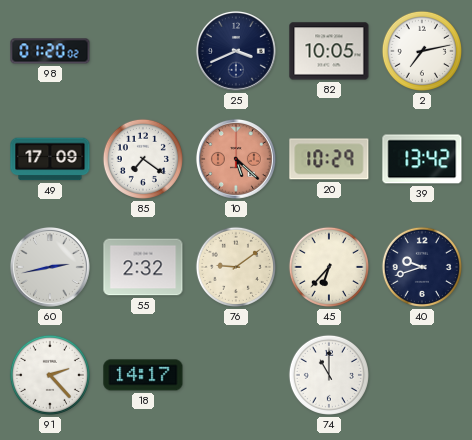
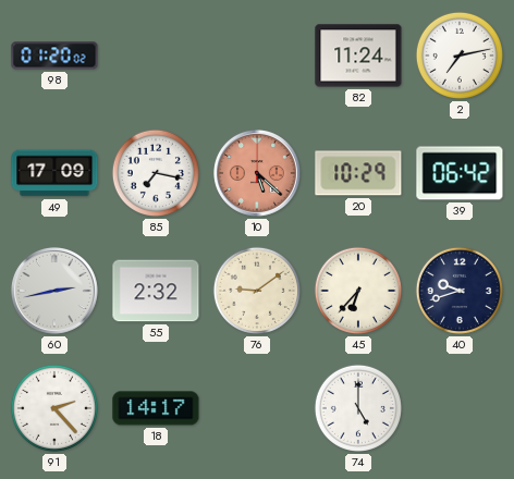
25: 3:41 -> none
82: 10:05 -> 11:24
85: 7:21 -> 7:17
39: 13:42 -> 06:42
74: 11:00 -> 5:00
